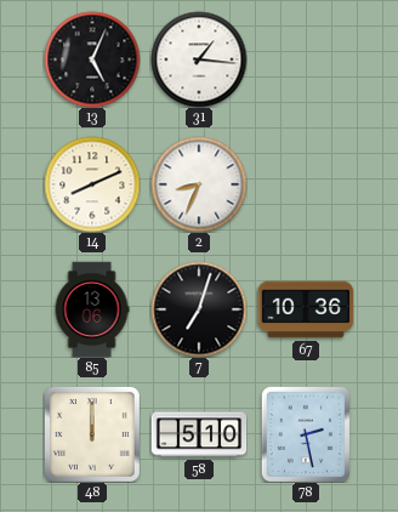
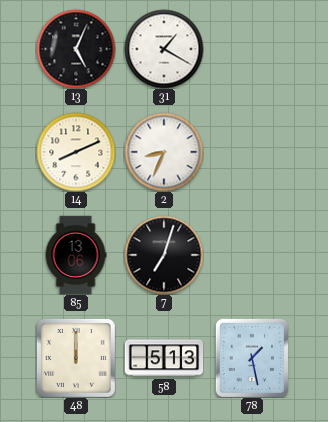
31: 1:16 -> 1:20
67: 10:36 -> none
58: 5:10 -> 5:13
78: 2:28 -> 1:28
